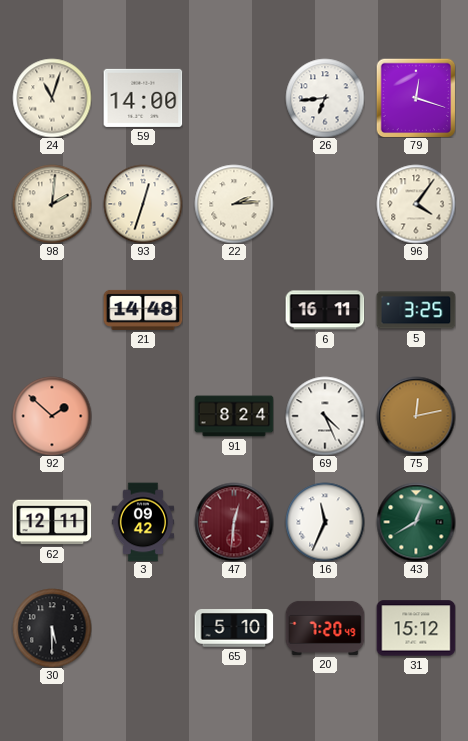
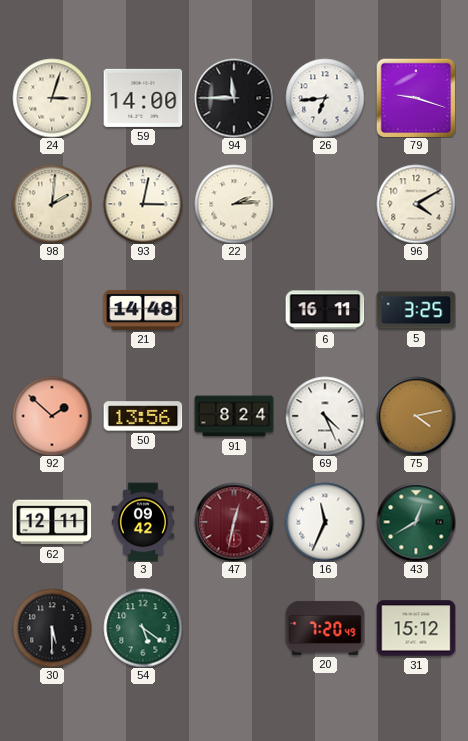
24: 11:03 -> 3:03
94: none -> 11:45
79: 12:18 -> 9:18
93: 12:33 -> 3:02
96: 4:06 -> 4:10
50: none -> 13:56
75: 12:13 -> 4:13
47: 12:31 -> 12:32
54: none -> 5:21
65: 5:10 -> none
